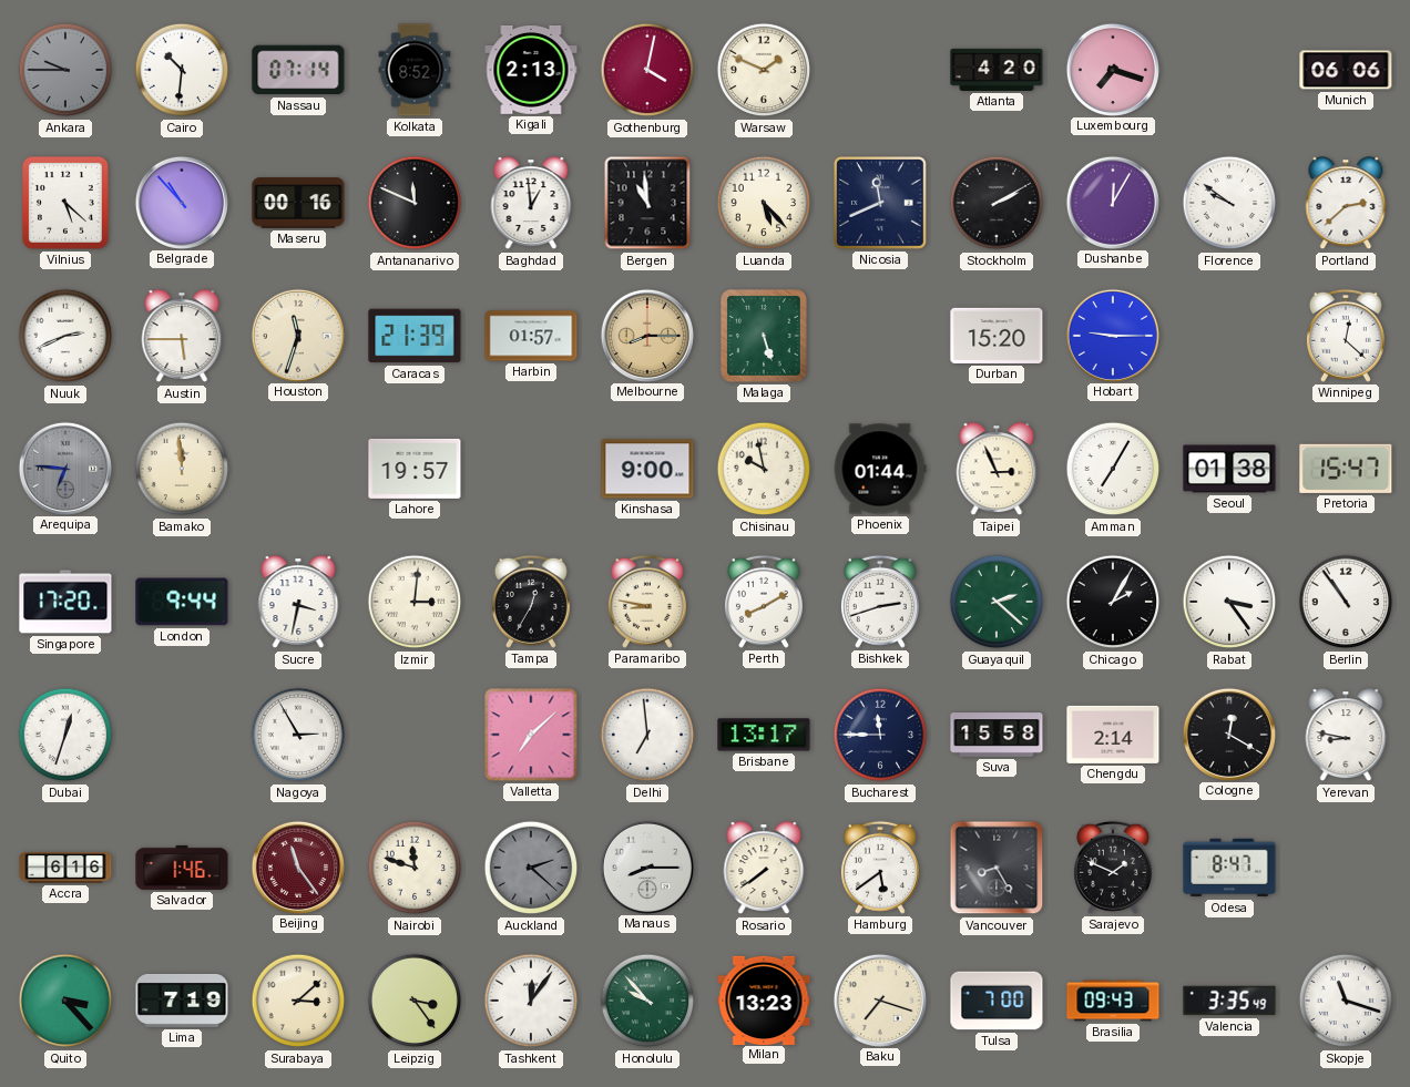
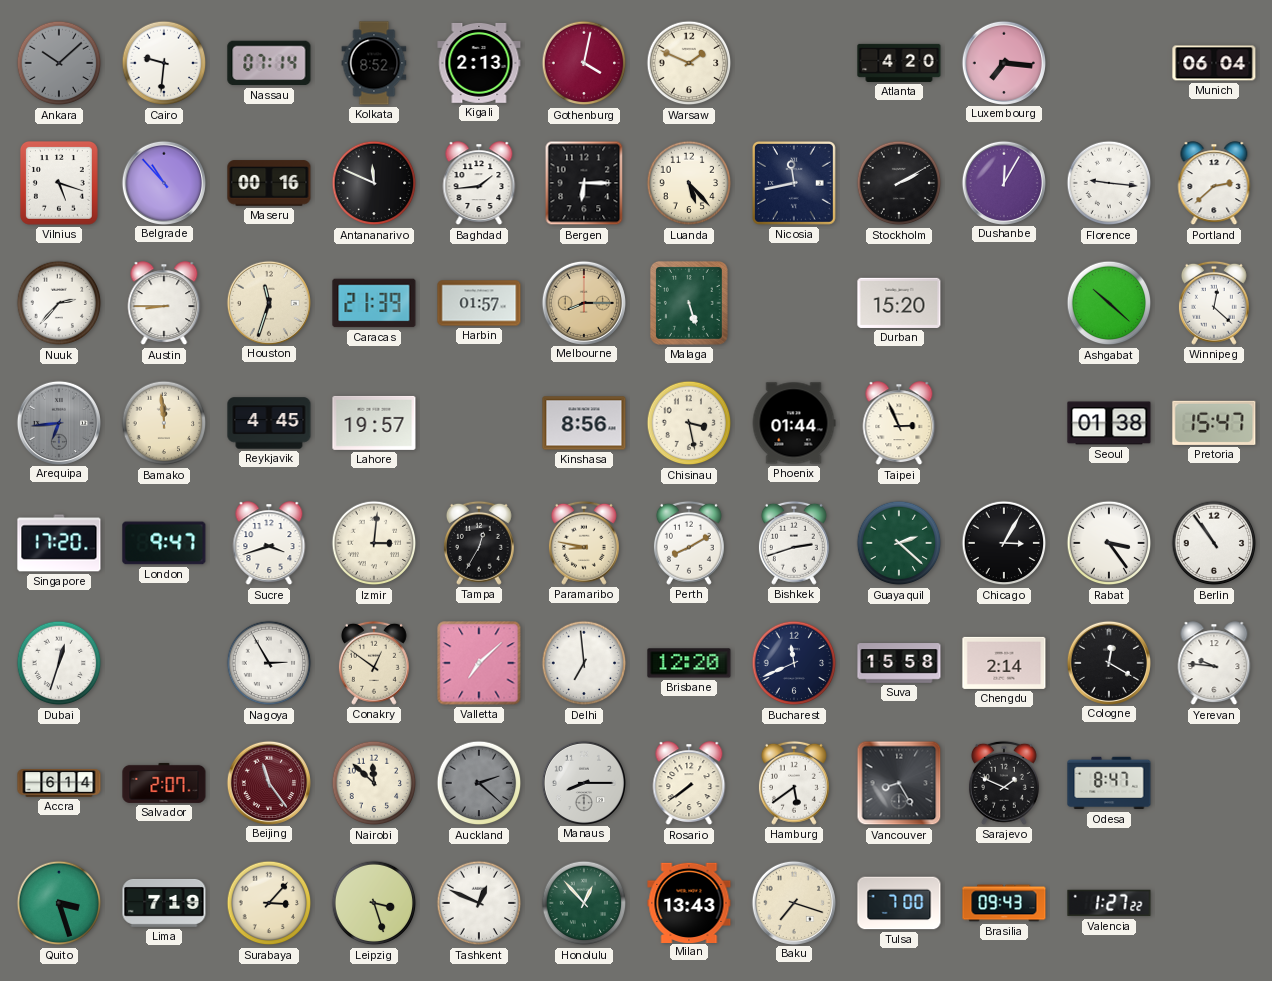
Ankara: 9:45 -> 10:08
Cairo: 10:31 -> 9:31
Luxembourg: 7:18 -> 7:16
Munich: 06:06 -> 06:04
Vilnius: 5:22 -> 5:18
Baghdad: 12:59 -> 1:44
Bergen: 10:59 -> 6:15
Nicosia: 11:41 -> 11:43
Florence: 9:51 -> 9:16
Nuuk: 2:41 -> 2:37
Austin: 5:45 -> 8:45
Hobart: 9:15 -> none
Ashgabat: none -> 10:22
Arequipa: 6:46 -> 6:44
Reykjavik: none -> 4:45
Kinshasa: 9:00 -> 8:56
Chisinau: 9:58 -> 3:28
Amman: 7:05 -> none
London: 9:44 -> 9:47
Sucre: 3:32 -> 3:42
Chicago: 2:05 -> 3:05
Conakry: none -> 12:51
Brisbane: 13:17 -> 12:20
Bucharest: 11:45 -> 11:41
Yerevan: 8:47 -> 9:46
Accra: 6:16 -> 6:14
Salvador: 1:46 -> 2:07
Nairobi: 11:48 -> 11:52
Quito: 3:23 -> 3:27
Surabaya: 3:08 -> 3:07
Leipzig: 3:24 -> 3:27
Tashkent: 12:06 -> 12:49
Honolulu: 9:53 -> 12:53
Milan: 13:23 -> 13:43
Valencia: 3:35 -> 1:27
Skopje: 11:18 -> none
